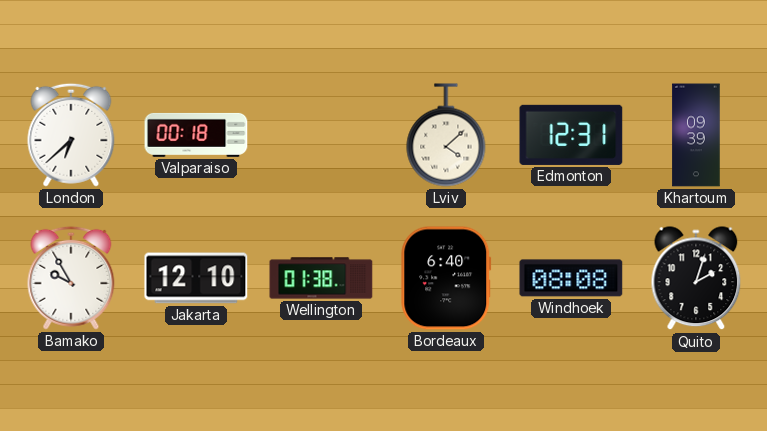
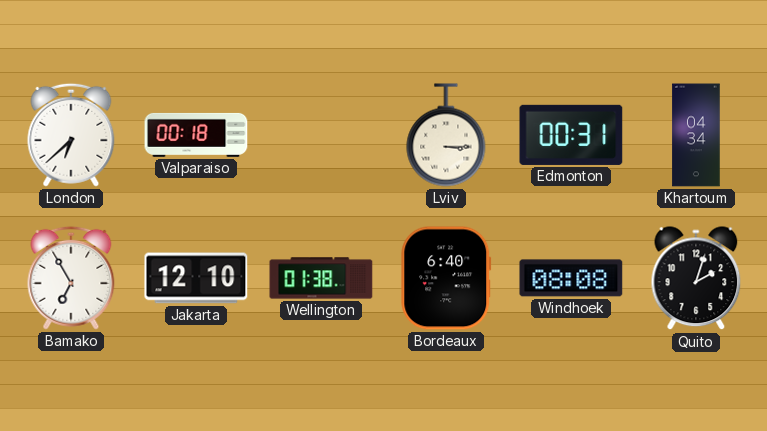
Lviv: 4:08 -> 3:15
Edmonton: 12:31 -> 00:31
Khartoum: 09:39 -> 04:34
Bamako: 9:55 -> 6:55
